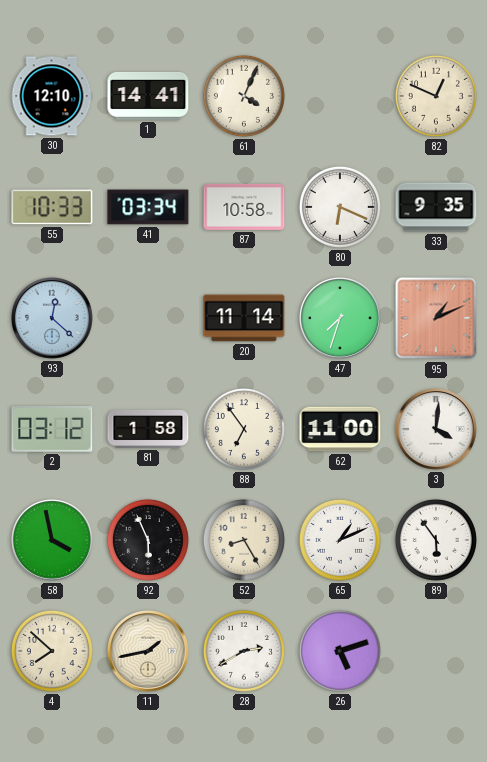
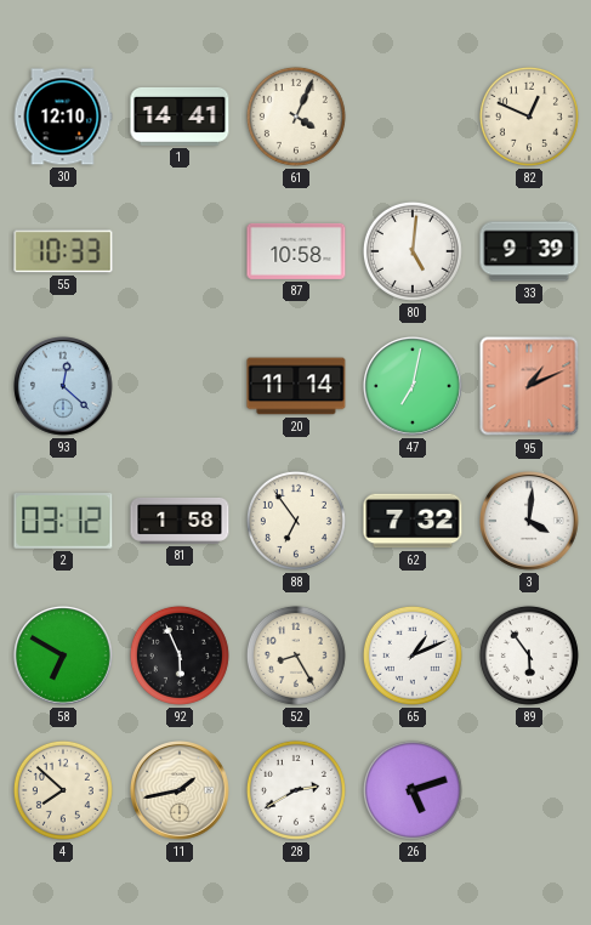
41: 03:34 -> none
80: 6:19 -> 5:01
33: 9:35 -> 9:39
47: 7:33 -> 7:02
62: 11:00 -> 7:32
58: 3:58 -> 6:50
